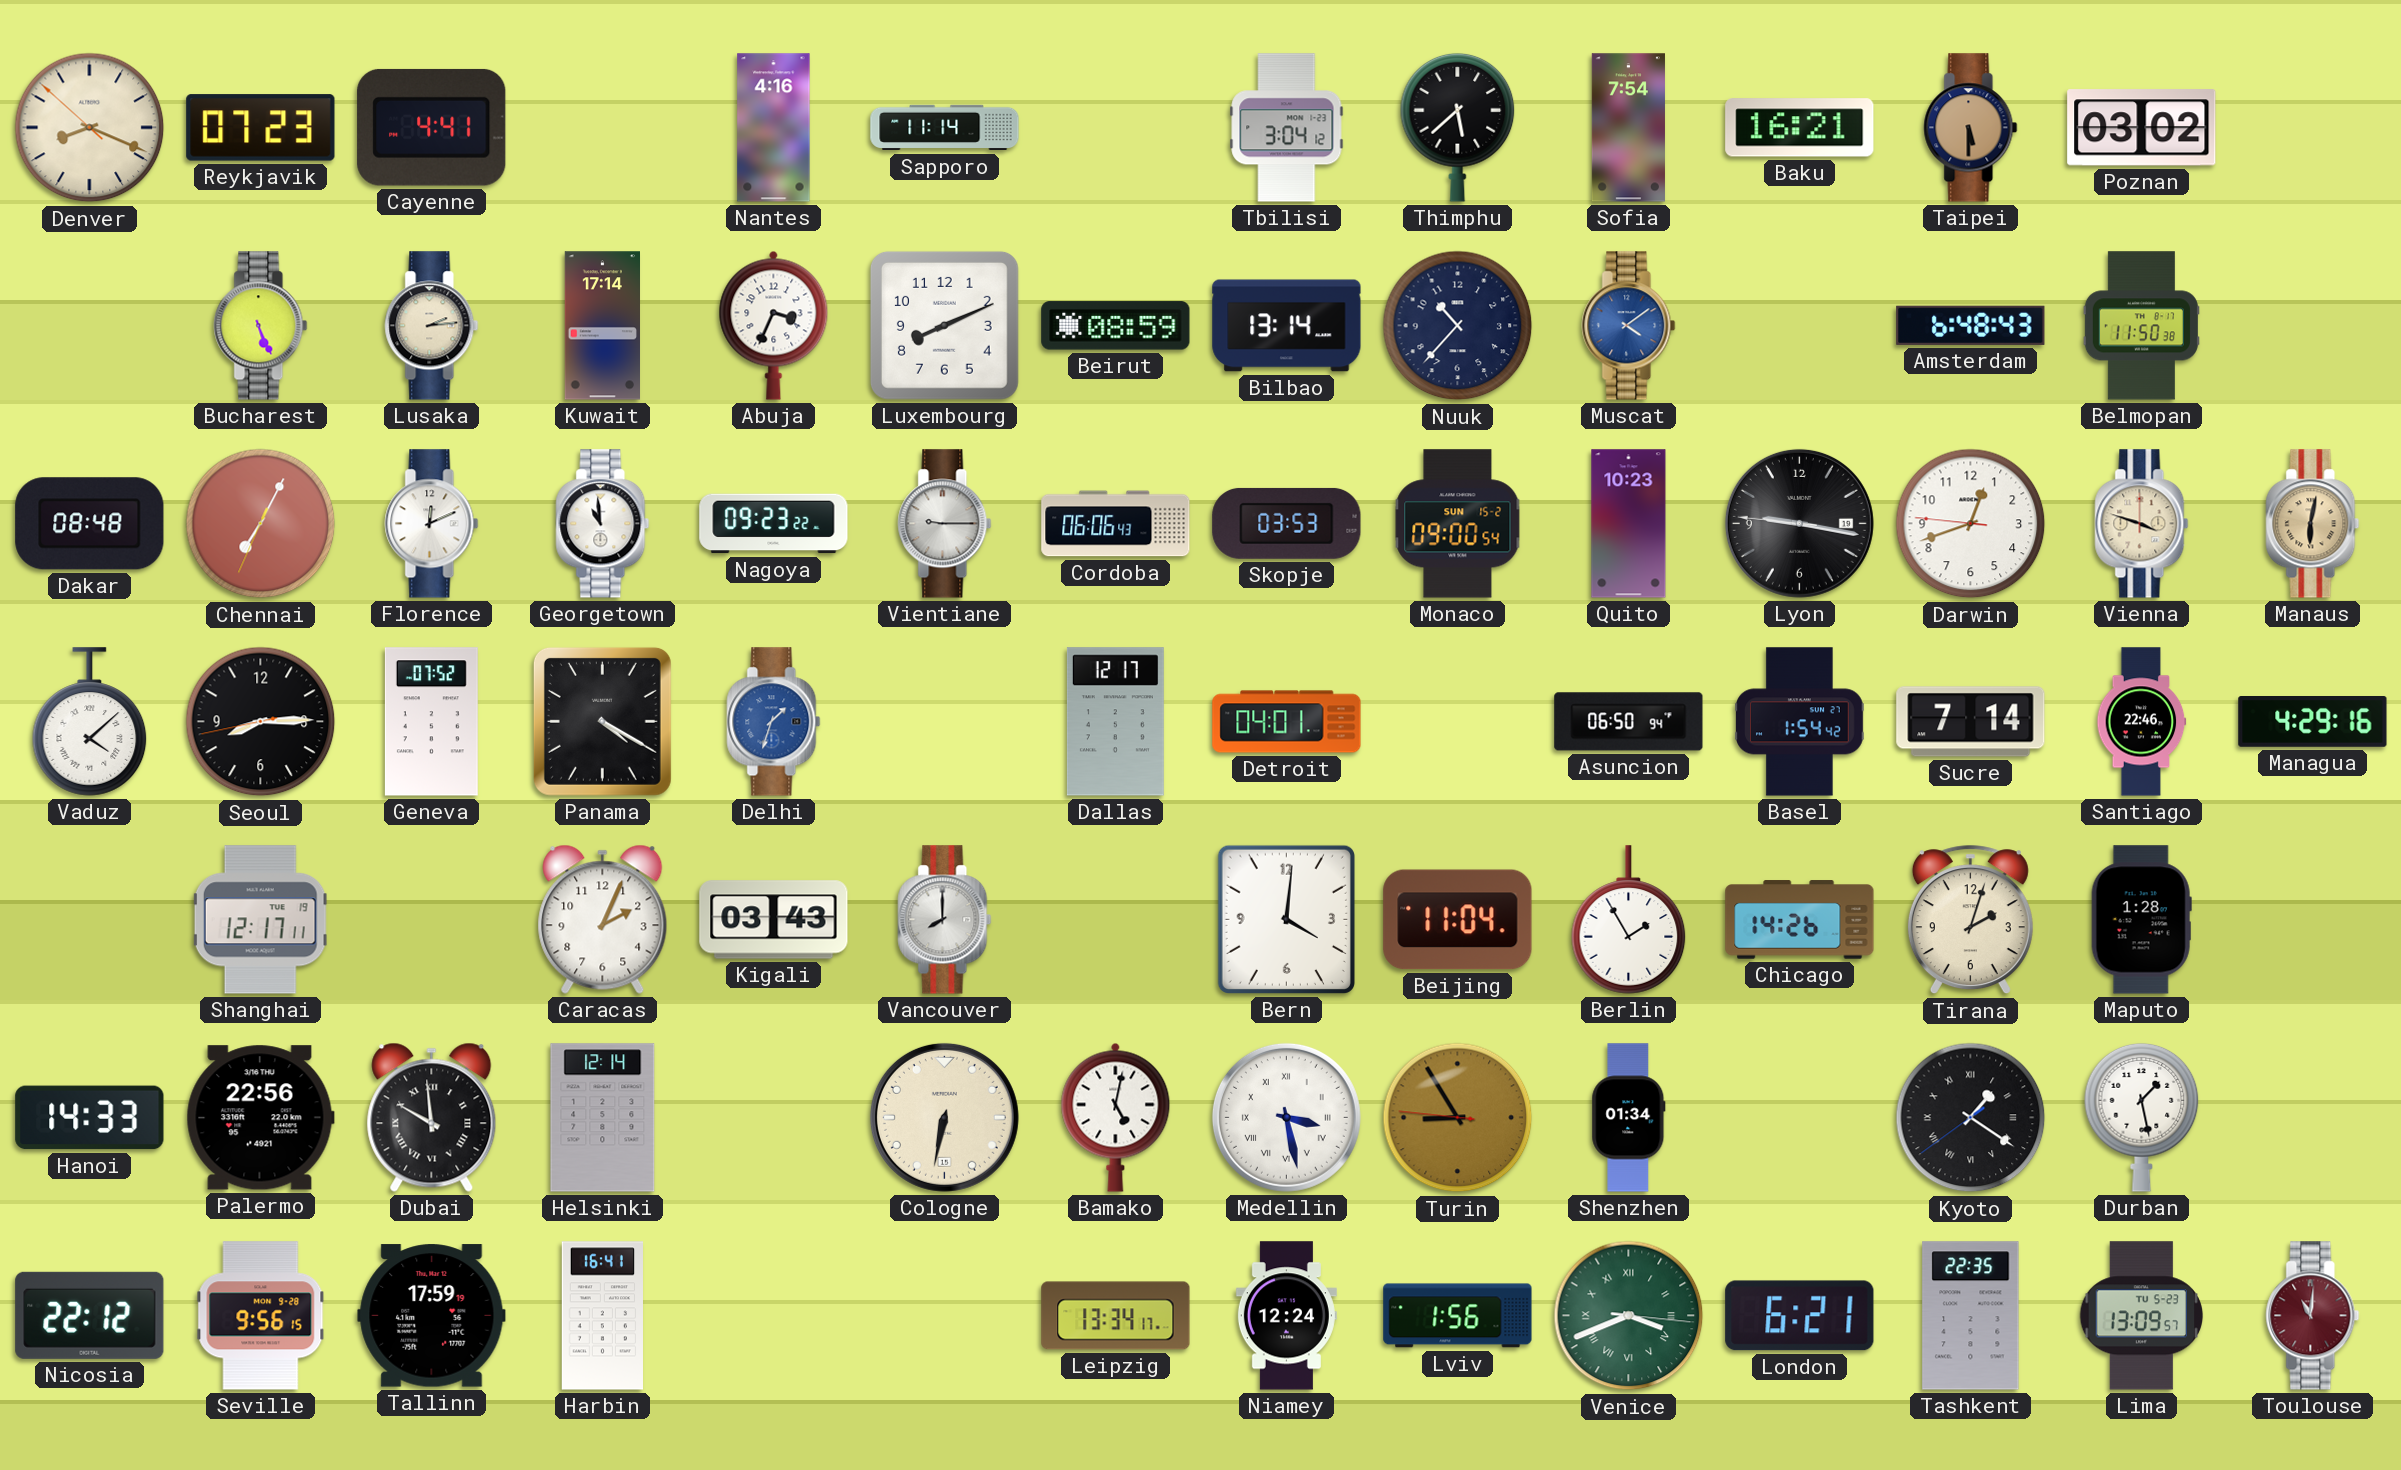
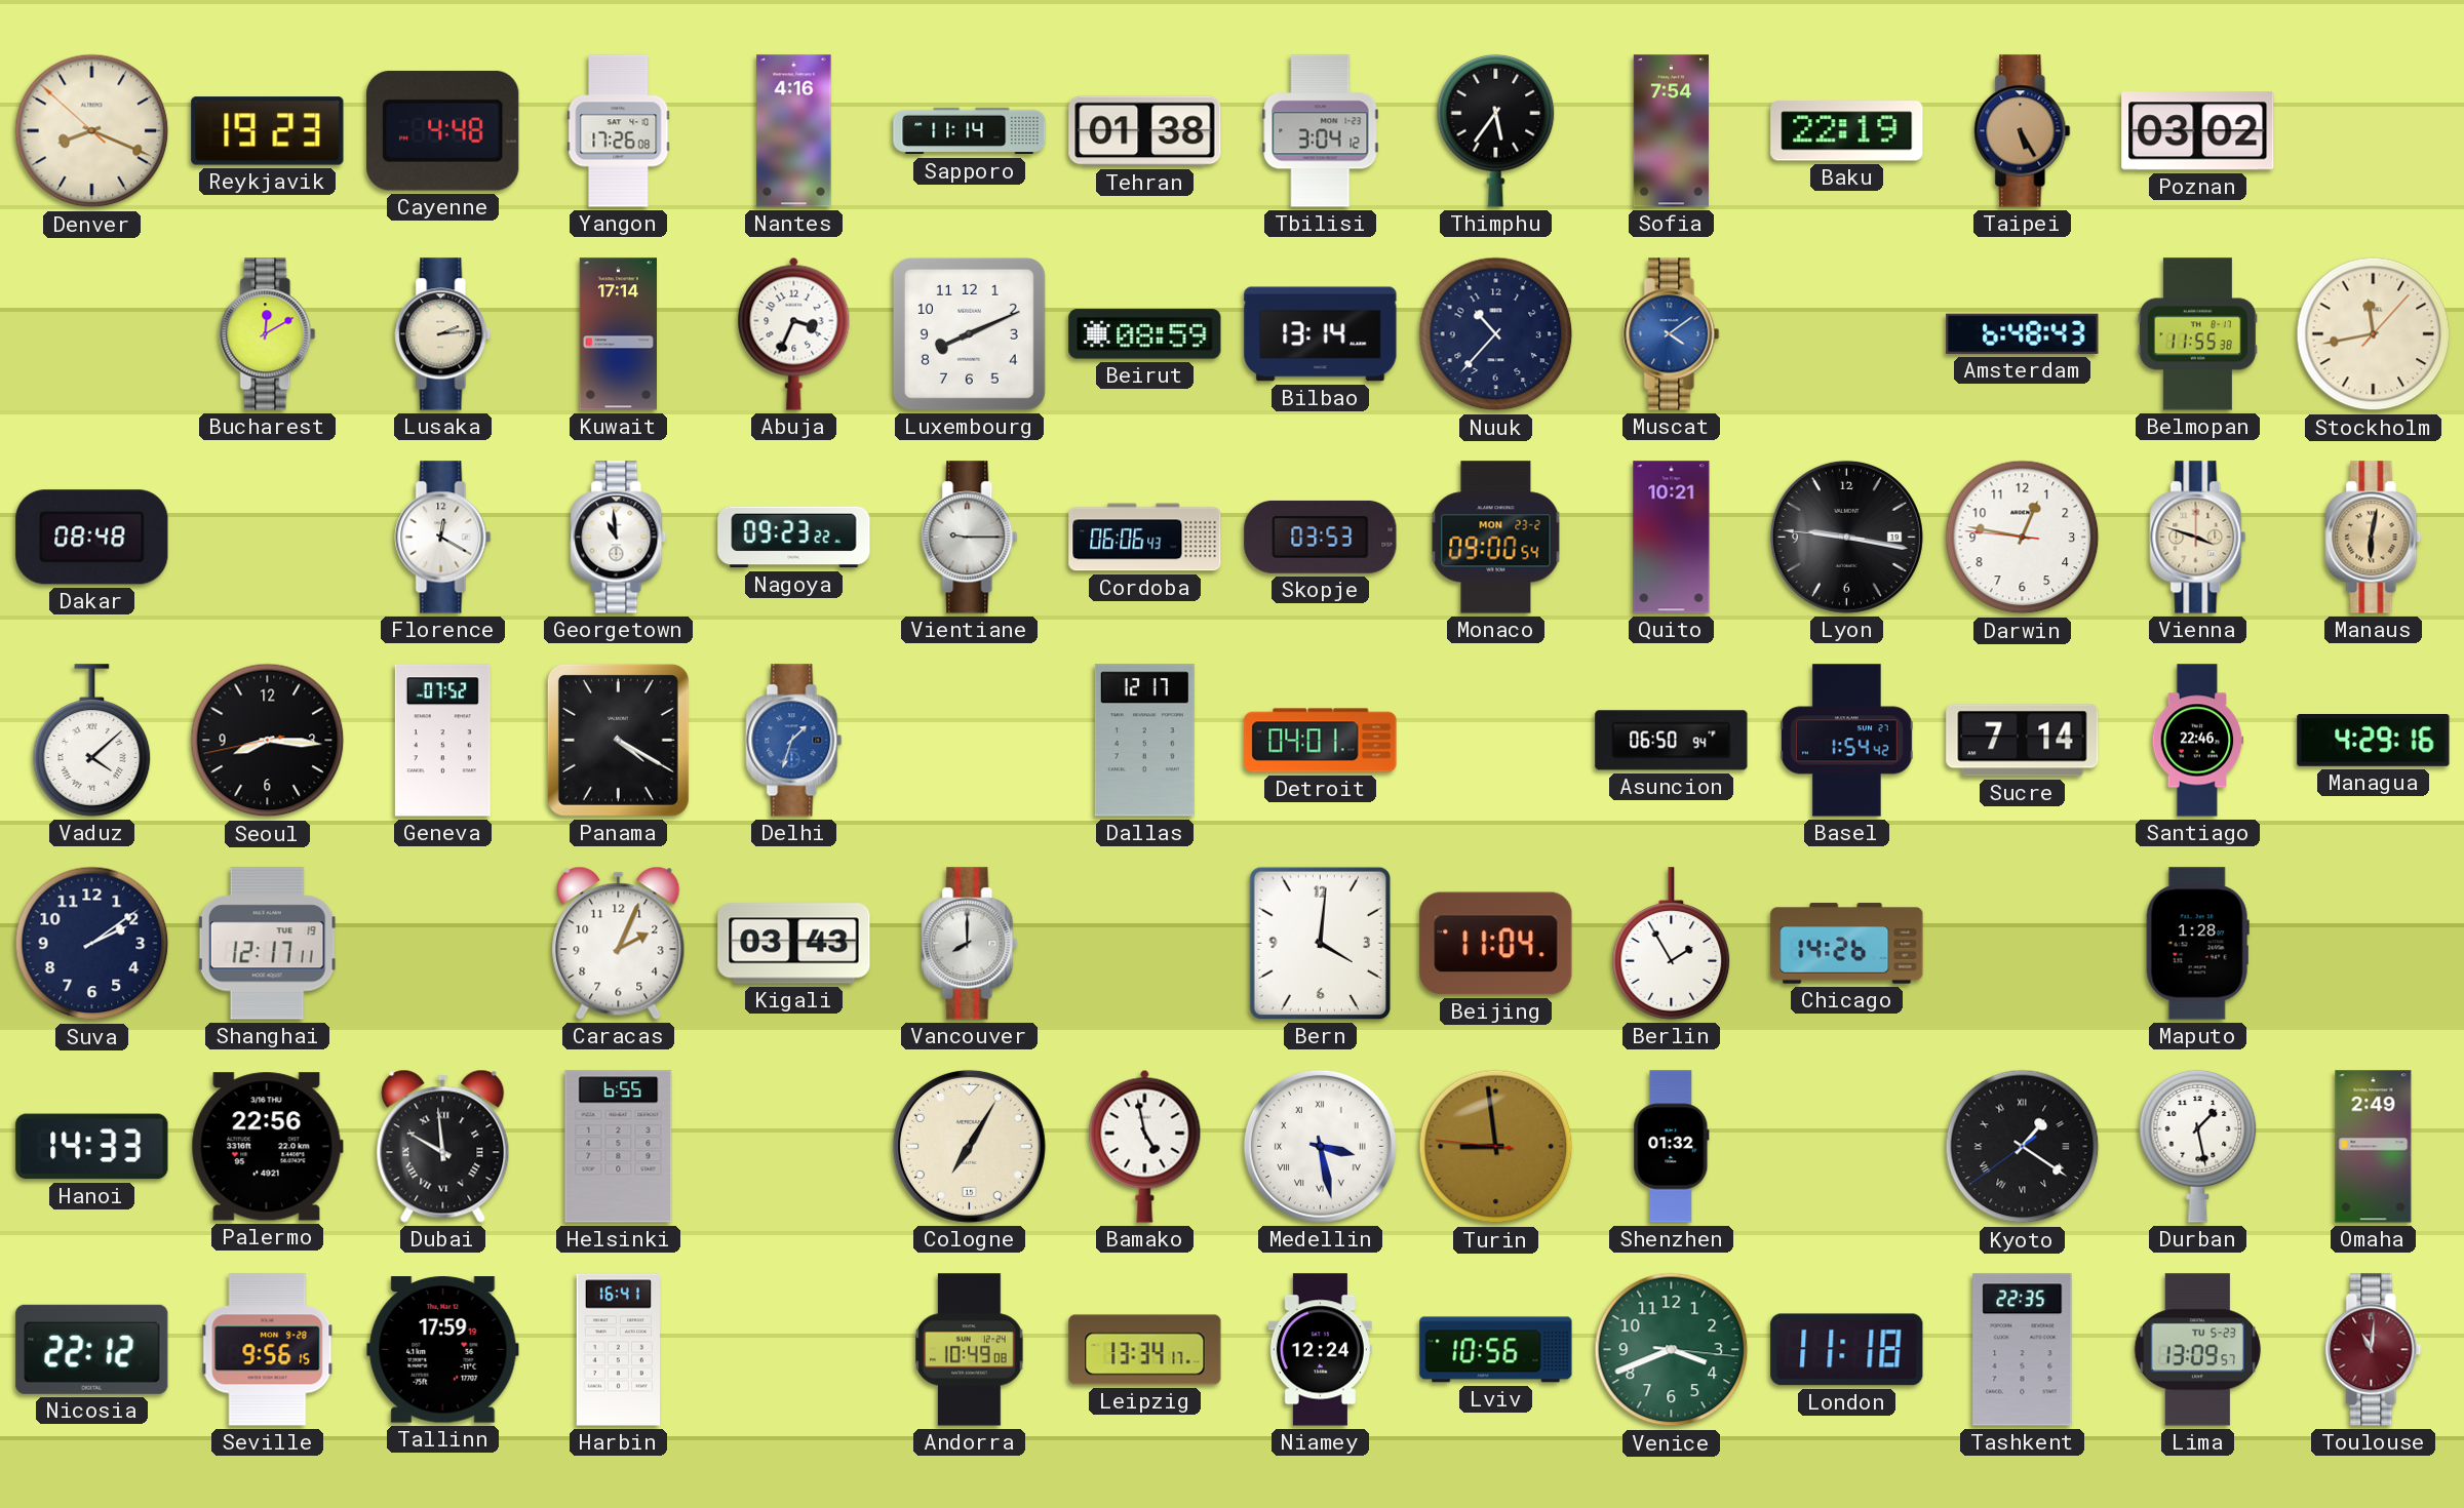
Reykjavik: 07:23 -> 19:23
Cayenne: 4:41 -> 4:48
Yangon: none -> 17:26
Tehran: none -> 01:38
Thimphu: 5:38 -> 5:36
Baku: 16:21 -> 22:19
Taipei: 5:30 -> 5:25
Bucharest: 5:26 -> 12:10
Belmopan: 11:50 -> 11:55
Stockholm: none -> 11:43
Chennai: 7:04 -> none
Florence: 12:11 -> 12:20
Monaco date: SUN 15-2 -> MON 23-2
Quito: 10:23 -> 10:21
Darwin: 12:41 -> 12:46
Seoul: 8:14 -> 8:15
Suva: none -> 2:09
Tirana: 2:03 -> none
Helsinki: 12:14 -> 6:55
Cologne: 6:32 -> 7:05
Bamako: 5:02 -> 4:58
Turin: 8:54 -> 8:58
Shenzhen: 01:34 -> 01:32
Omaha: none -> 2:49
Andorra: none -> 10:49
Lviv: 1:56 -> 10:56
Venice numerals: Roman -> Arabic
London: 6:21 -> 11:18
